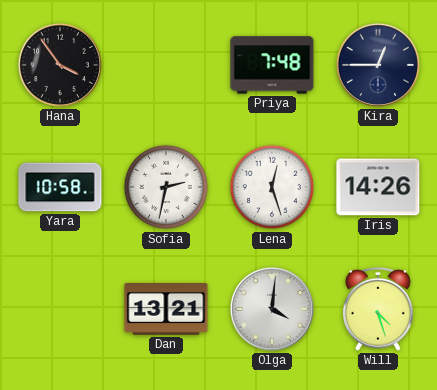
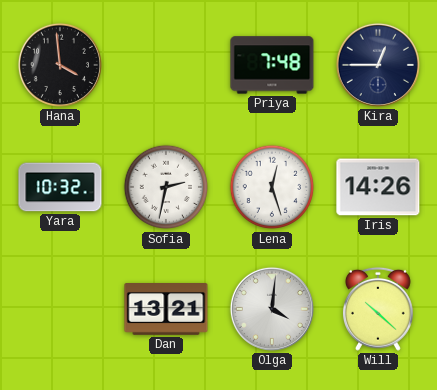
Hana: 3:54 -> 3:59
Yara: 10:58 -> 10:32
Will: 4:27 -> 10:22
